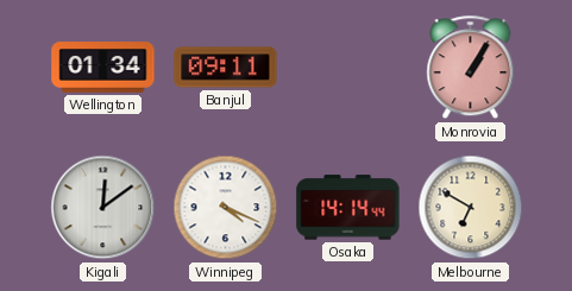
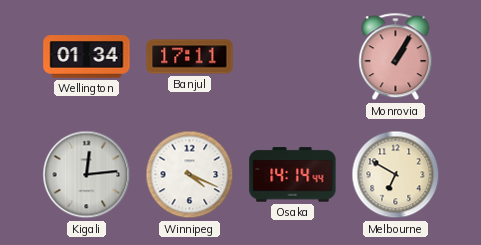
Banjul: 09:11 -> 17:11
Kigali: 12:09 -> 12:14
